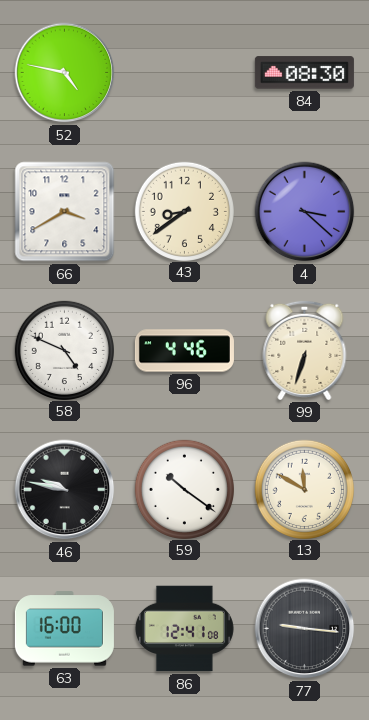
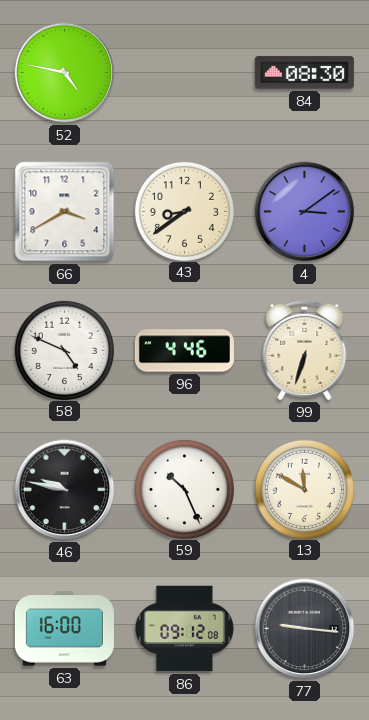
4: 3:22 -> 3:09
59: 10:21 -> 10:26
86: 12:41 -> 09:12
